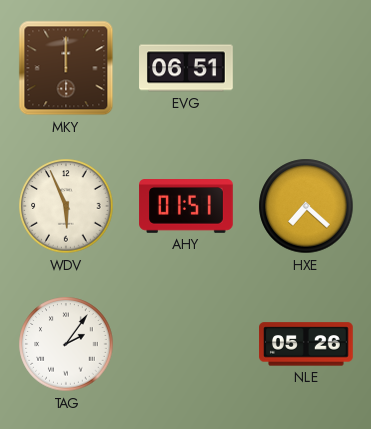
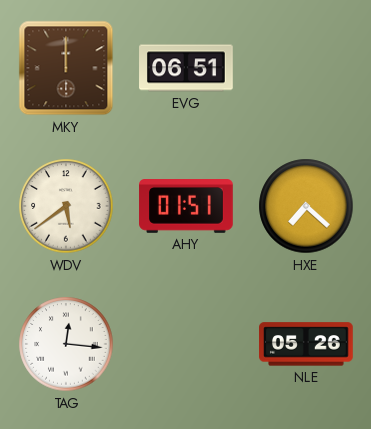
WDV: 5:56 -> 5:39
TAG: 2:06 -> 12:16
